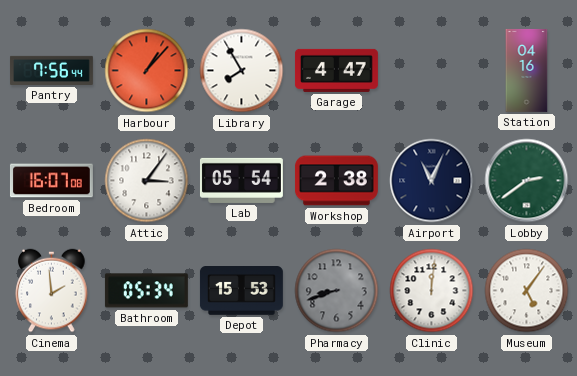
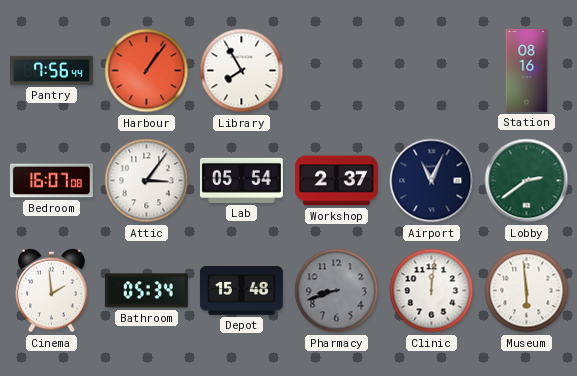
Harbour: 1:07 -> 1:06
Garage: 4:47 -> none
Station: 04:16 -> 08:16
Workshop: 2:38 -> 2:37
Depot: 15:53 -> 15:48
Museum: 5:06 -> 5:59
